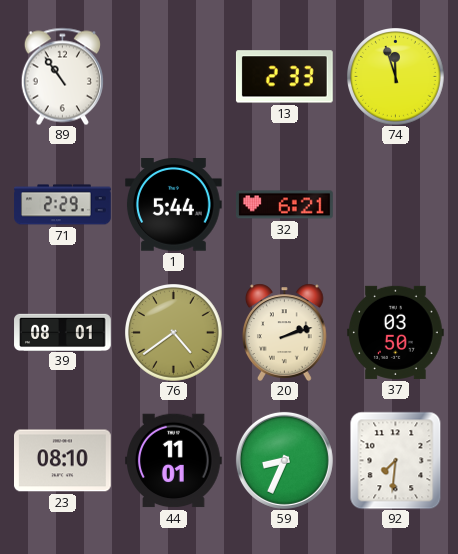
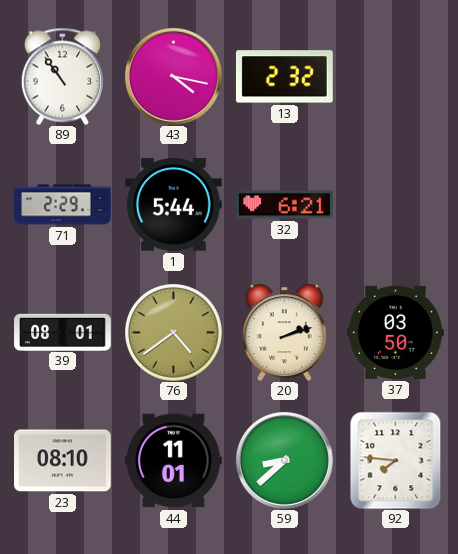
43: none -> 4:17
13: 2:33 -> 2:32
74: 11:57 -> none
59: 8:34 -> 8:38
92: 7:31 -> 7:46
